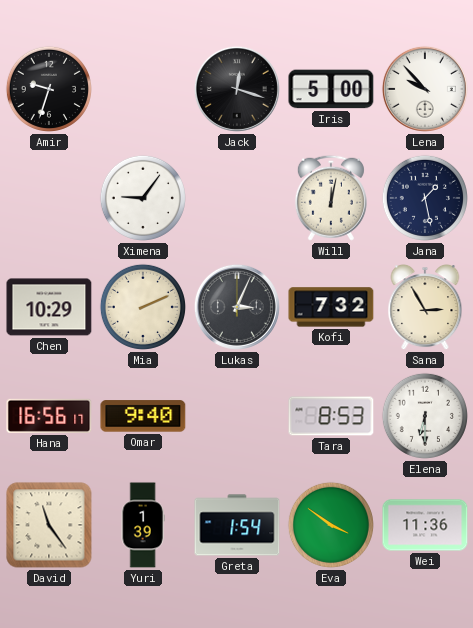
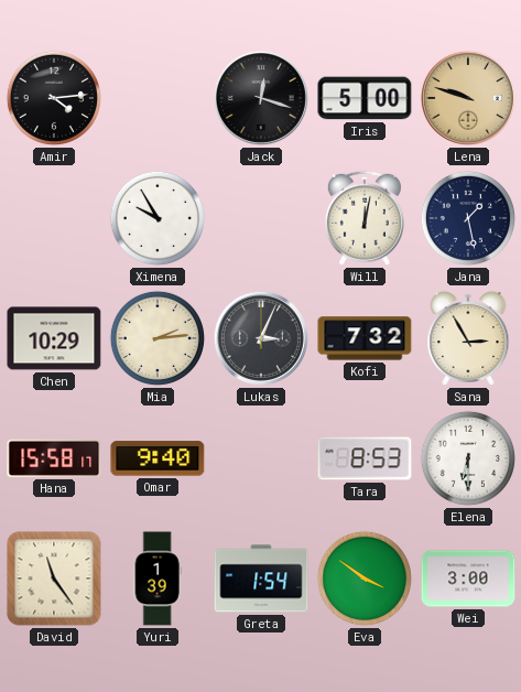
Amir: 9:33 -> 4:14
Lena: 9:53 -> 9:48
Lena dial: white -> champagne
Ximena: 9:06 -> 9:55
Mia: 2:11 -> 2:14
Hana: 16:56 -> 15:58
Wei: 11:36 -> 3:00
